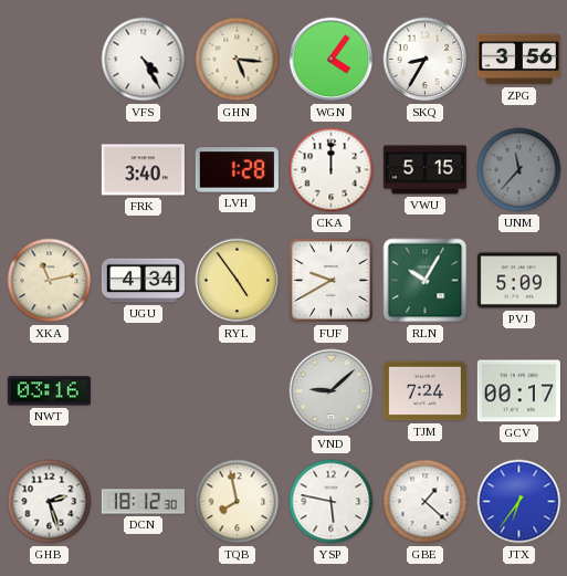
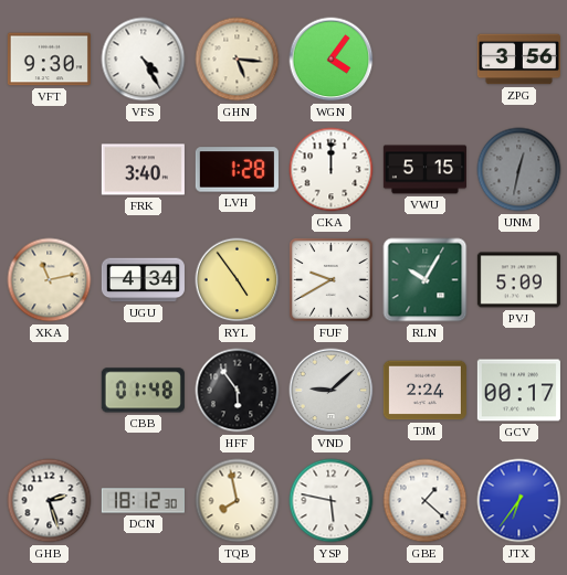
VFT: none -> 9:30
SKQ: 8:35 -> none
UNM: 11:37 -> 12:32
NWT: 03:16 -> none
CBB: none -> 01:48
HFF: none -> 5:54
TJM: 7:24 -> 2:24
